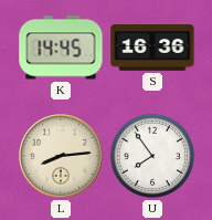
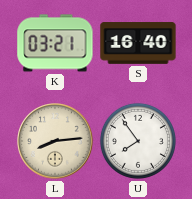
K: 14:45 -> 03:21
S: 16:36 -> 16:40
